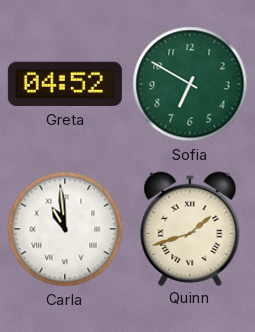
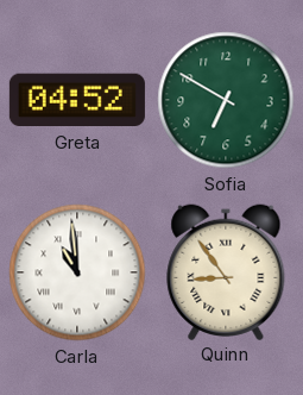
Quinn: 1:42 -> 8:54
